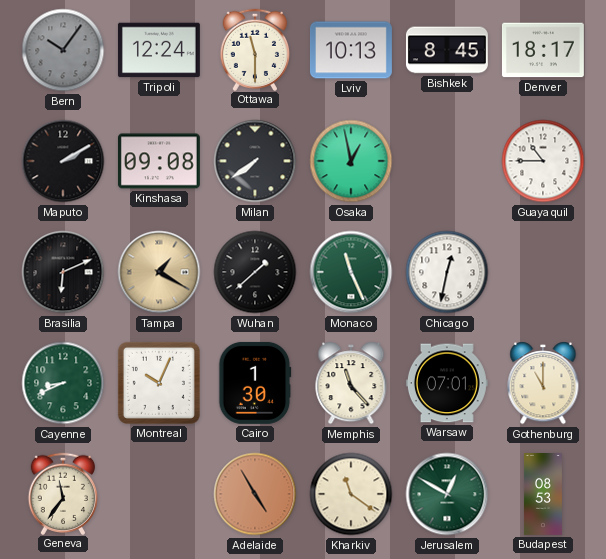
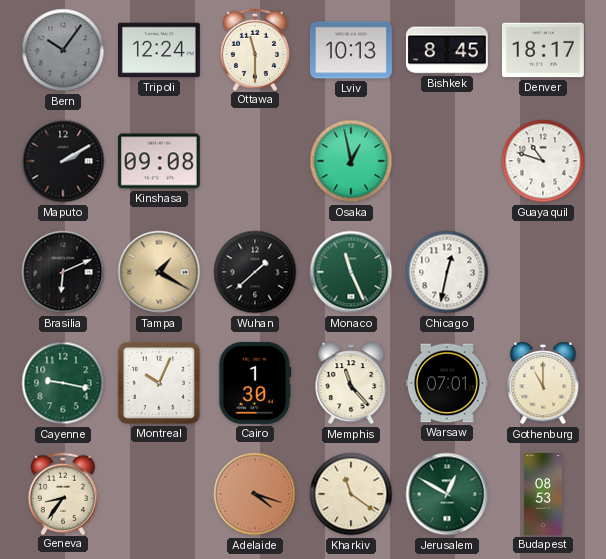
Milan: 7:39 -> none
Guayaquil: 10:45 -> 10:48
Cayenne: 8:41 -> 9:17
Geneva: 11:36 -> 8:36
Adelaide: 4:55 -> 4:18
